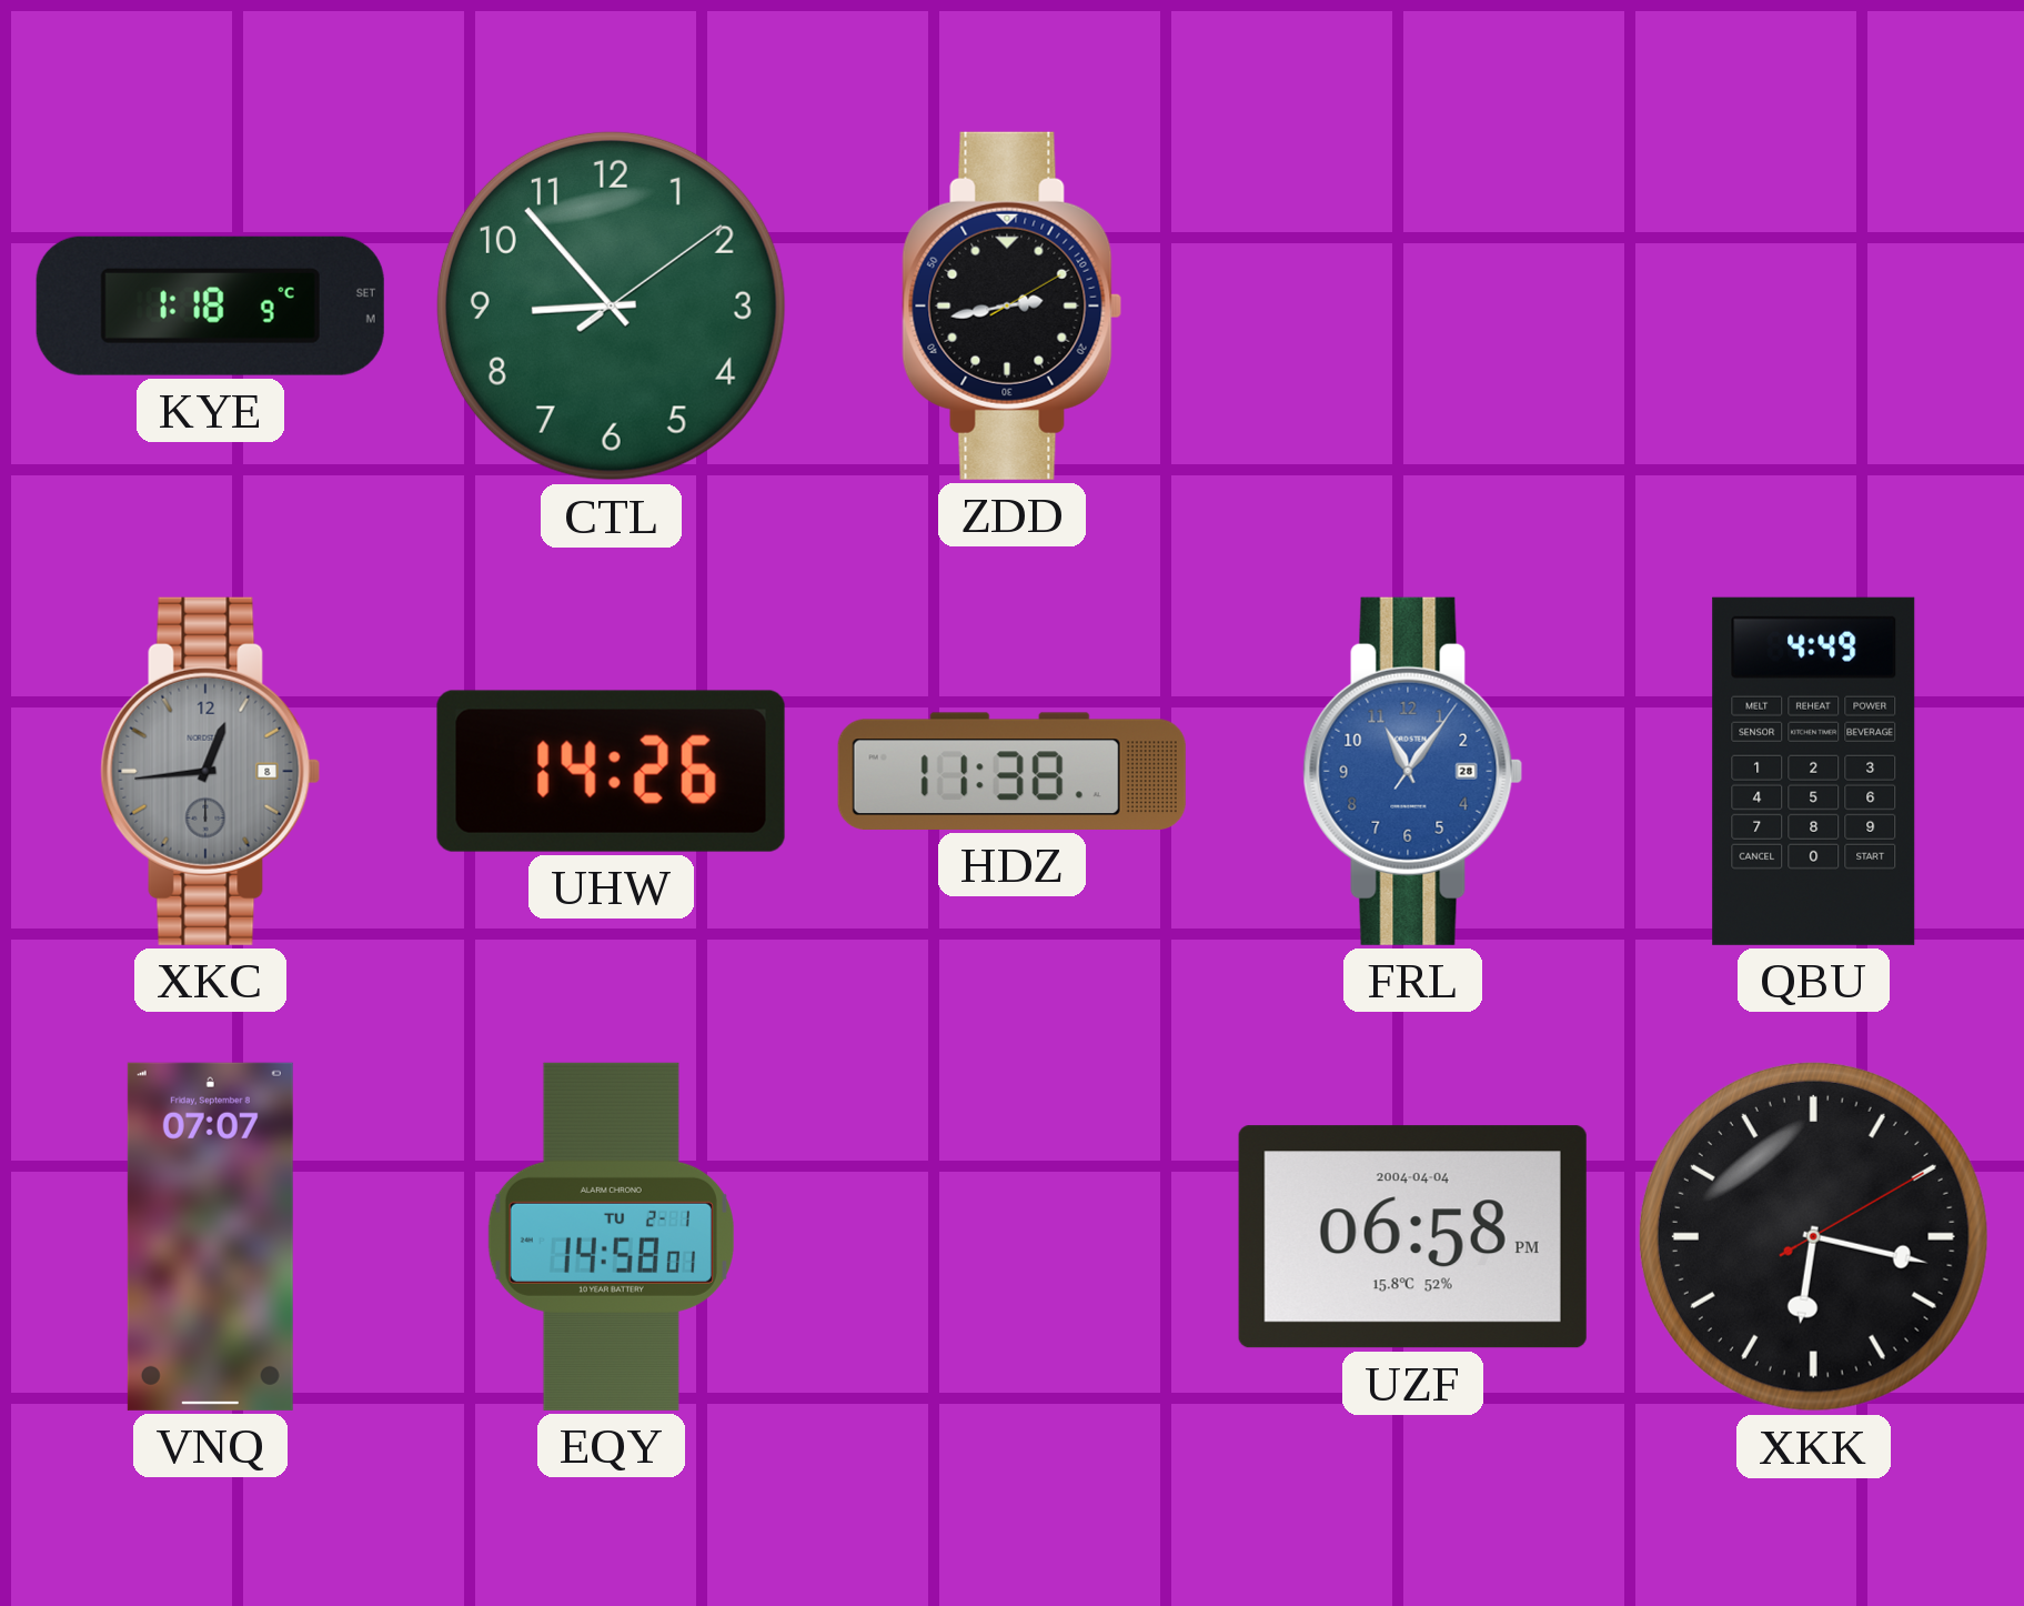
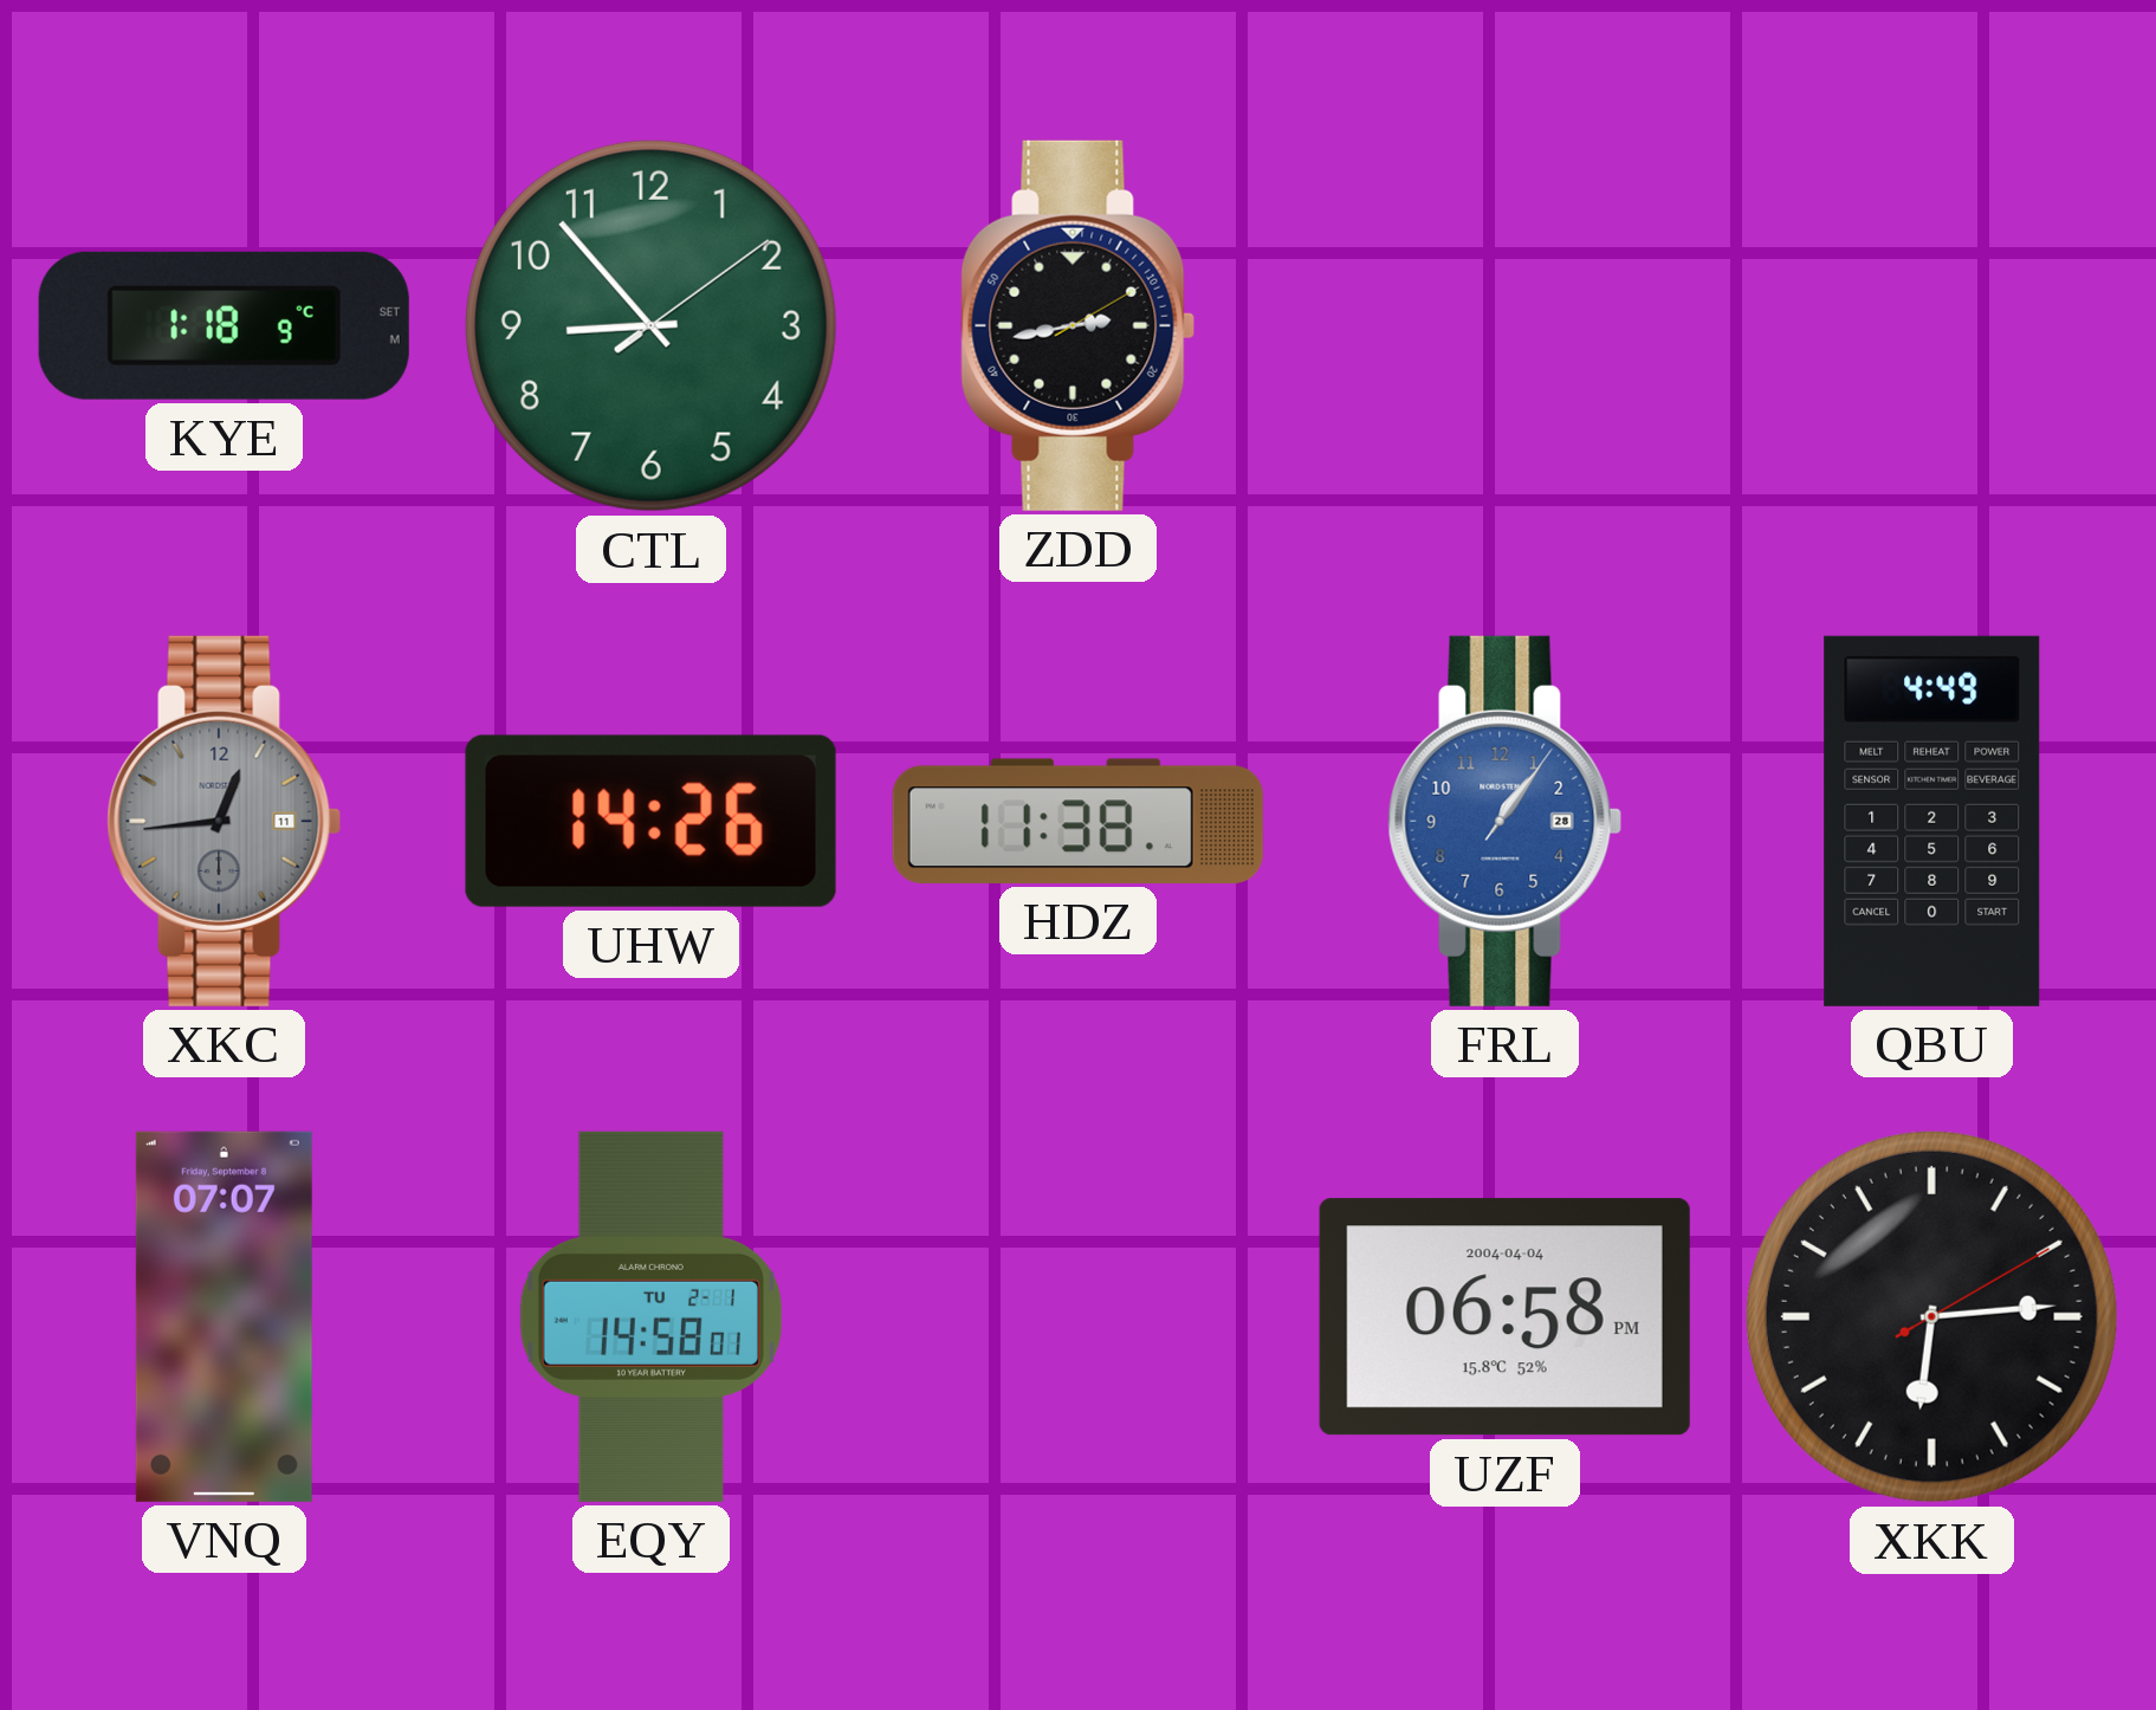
XKC date: 8 -> 11
FRL: 11:06 -> 1:06
XKK: 6:17 -> 6:14
